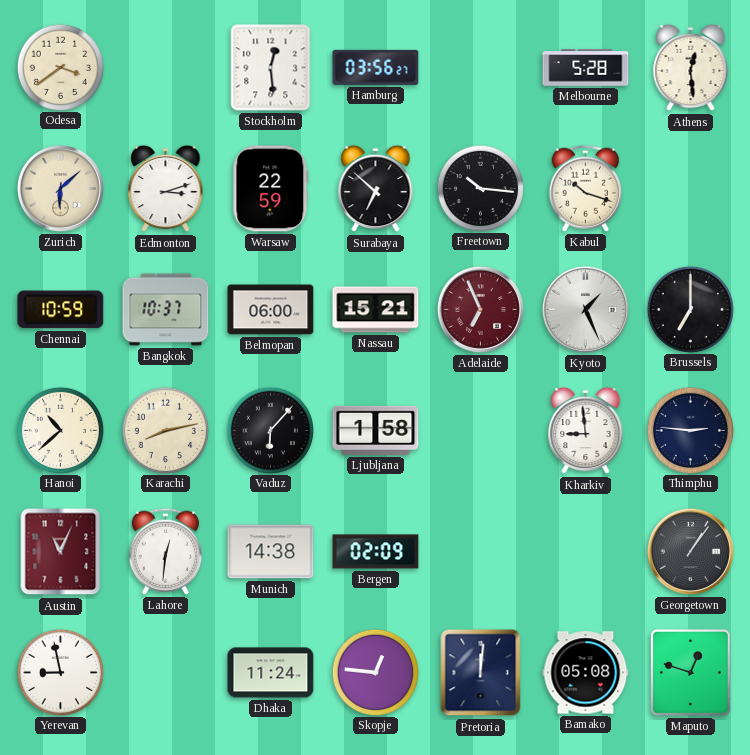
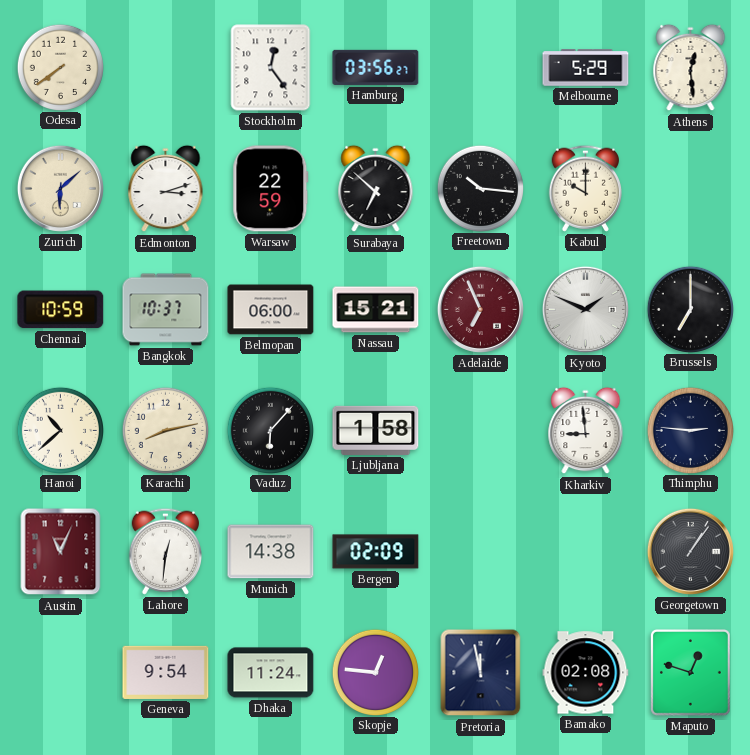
Odesa: 3:39 -> 7:39
Stockholm: 12:29 -> 12:24
Melbourne: 5:28 -> 5:29
Kabul: 10:18 -> 10:00
Kyoto: 1:26 -> 1:49
Yerevan: 8:58 -> none
Geneva: none -> 9:54
Pretoria: 12:01 -> 11:58
Bamako: 05:08 -> 02:08
